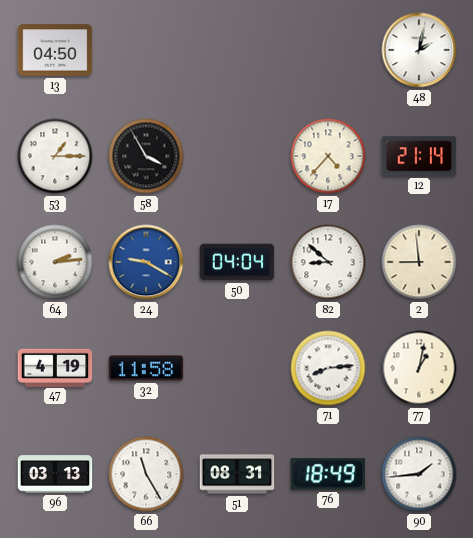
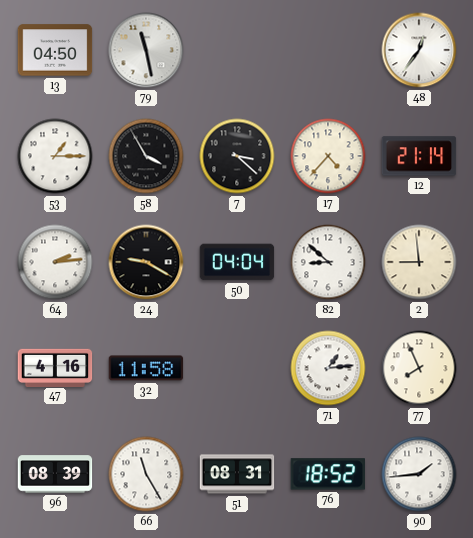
79: none -> 11:28
48: 2:02 -> 12:36
7: none -> 3:22
24 dial: blue -> black
47: 4:19 -> 4:16
71: 8:14 -> 1:14
77: 1:02 -> 7:56
96: 03:13 -> 08:39
76: 18:49 -> 18:52
